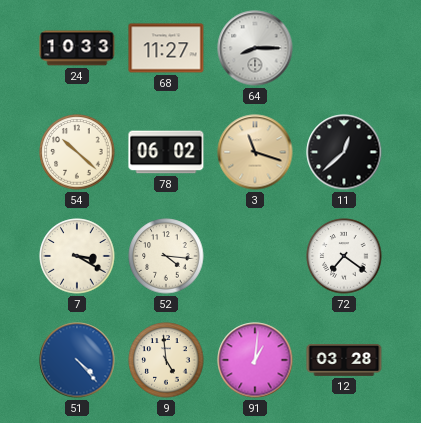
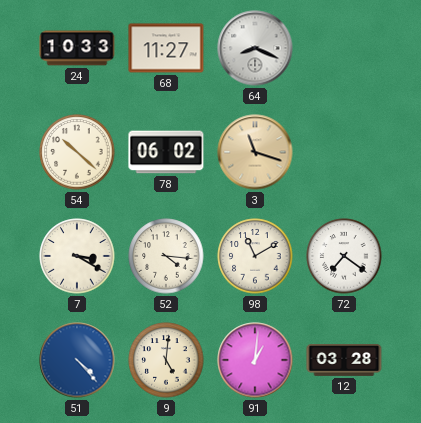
64: 8:15 -> 8:19
11: 12:38 -> none
98: none -> 11:10
9: 4:59 -> 5:01
